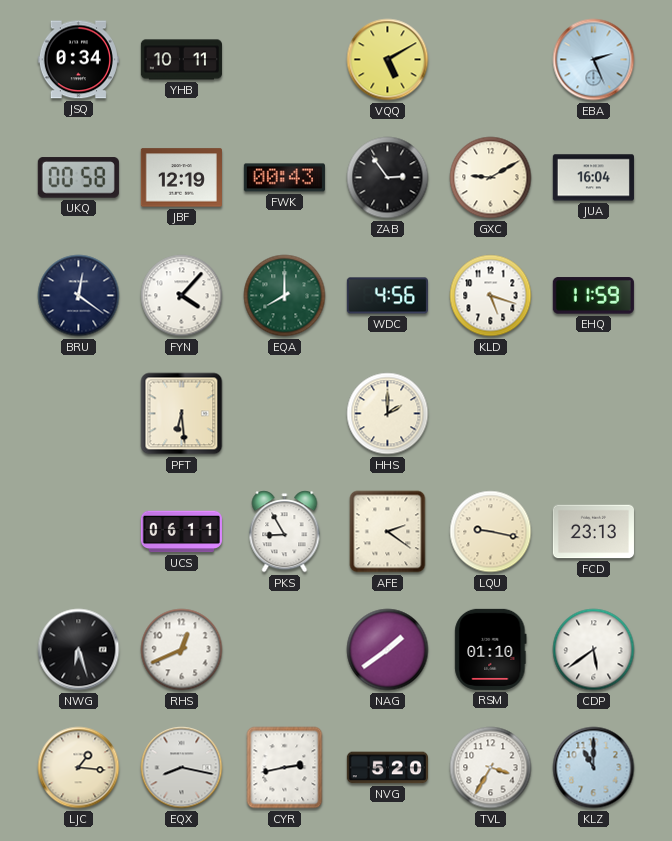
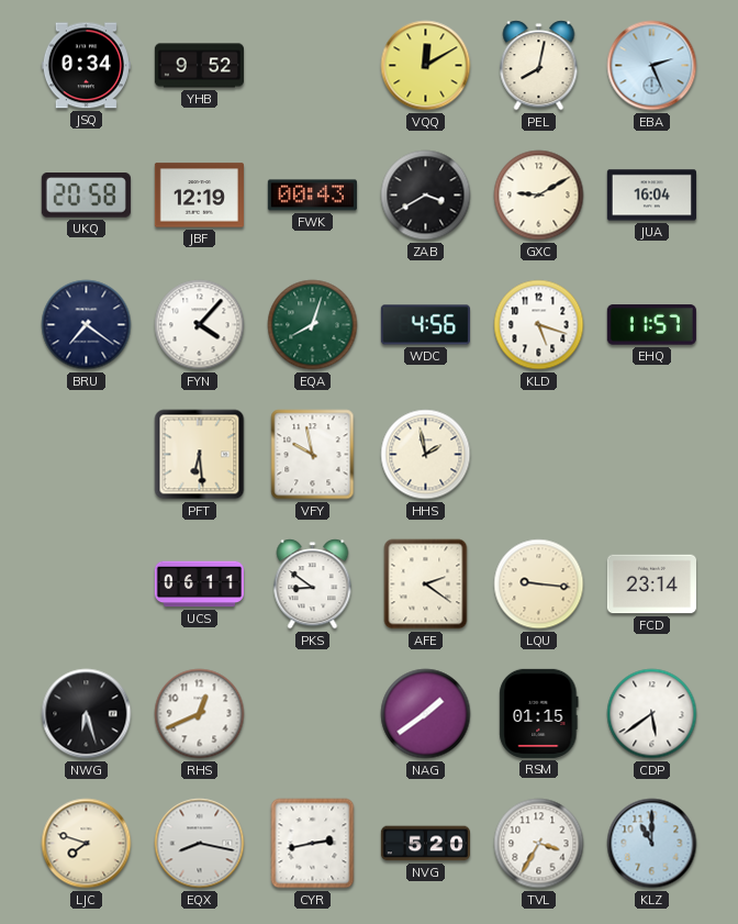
YHB: 10:11 -> 9:52
VQQ: 5:10 -> 12:10
PEL: none -> 8:02
UKQ: 00:58 -> 20:58
ZAB: 2:54 -> 3:40
BRU: 12:21 -> 7:21
EQA: 8:00 -> 8:03
EHQ: 11:59 -> 11:57
VFY: none -> 9:58
HHS: 2:00 -> 1:58
PKS: 8:55 -> 8:51
LQU: 9:17 -> 9:16
FCD: 23:13 -> 23:14
RSM: 01:10 -> 01:15
LJC: 1:16 -> 7:48
